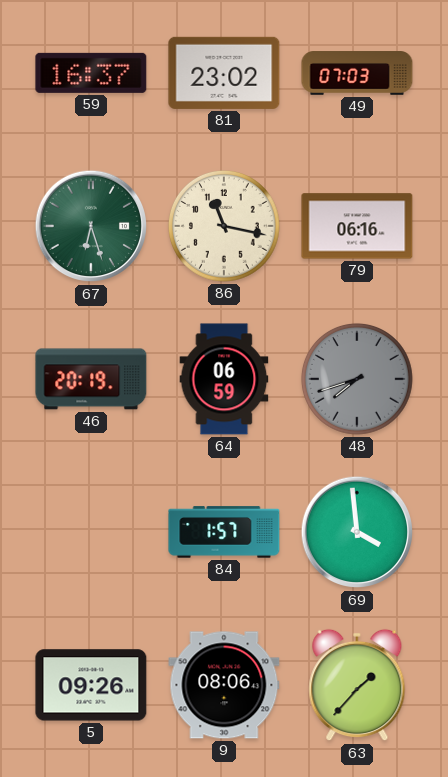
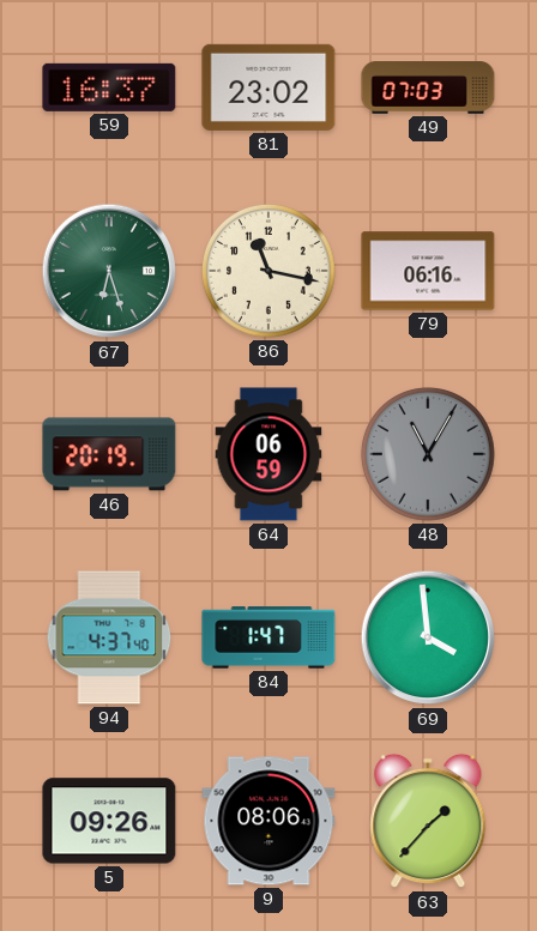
48: 7:42 -> 11:05
94: none -> 4:37
84: 1:57 -> 1:47
